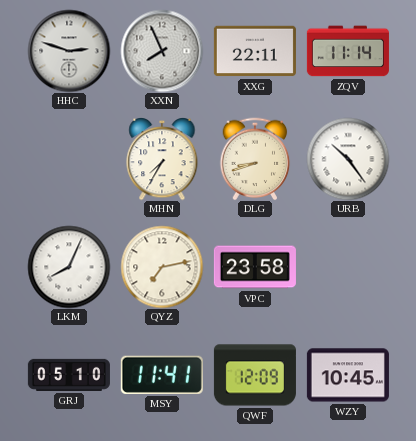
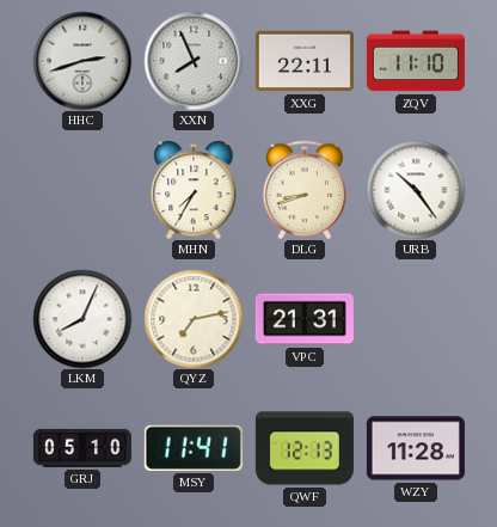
HHC: 2:48 -> 2:42
ZQV: 11:14 -> 11:10
VPC: 23:58 -> 21:31
QWF: 12:09 -> 12:13
WZY: 10:45 -> 11:28
